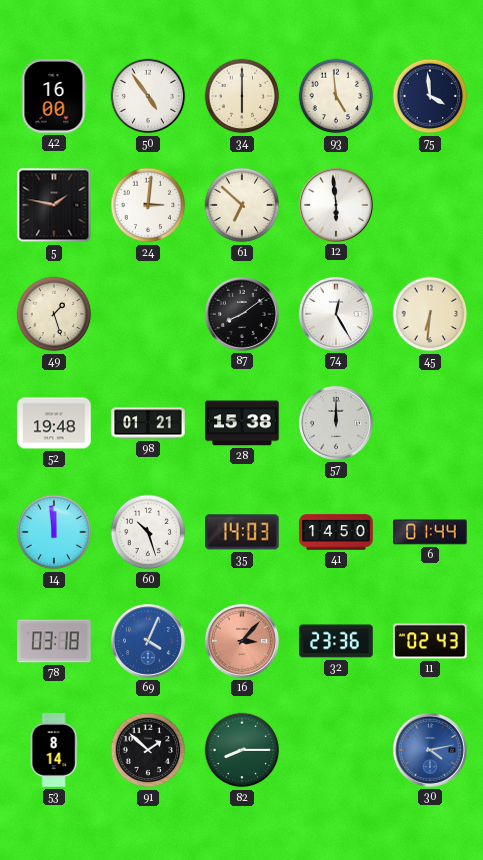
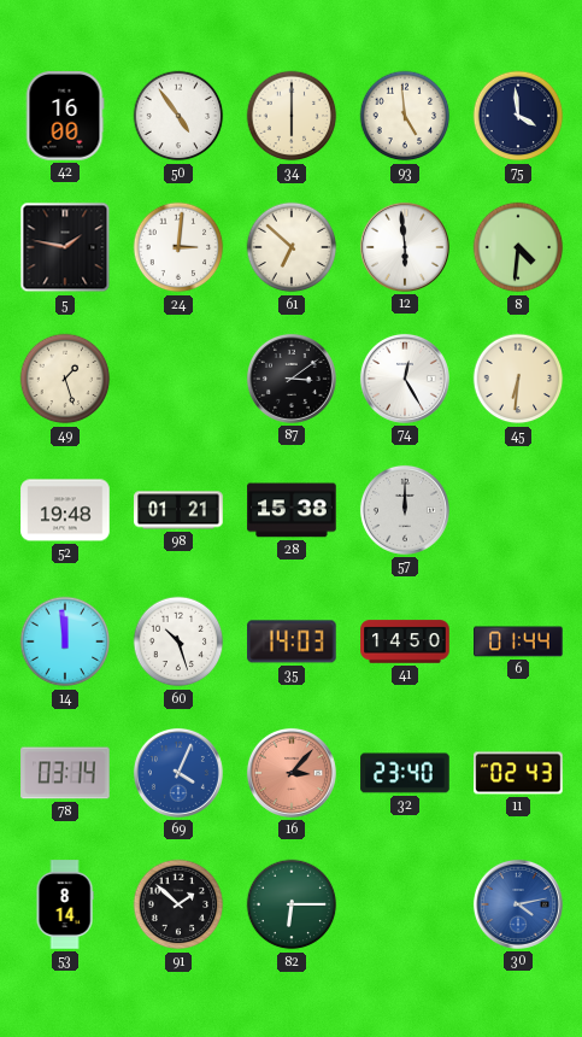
8: none -> 4:31
87: 8:09 -> 3:09
78: 03:18 -> 03:14
32: 23:36 -> 23:40
82: 8:15 -> 6:15
